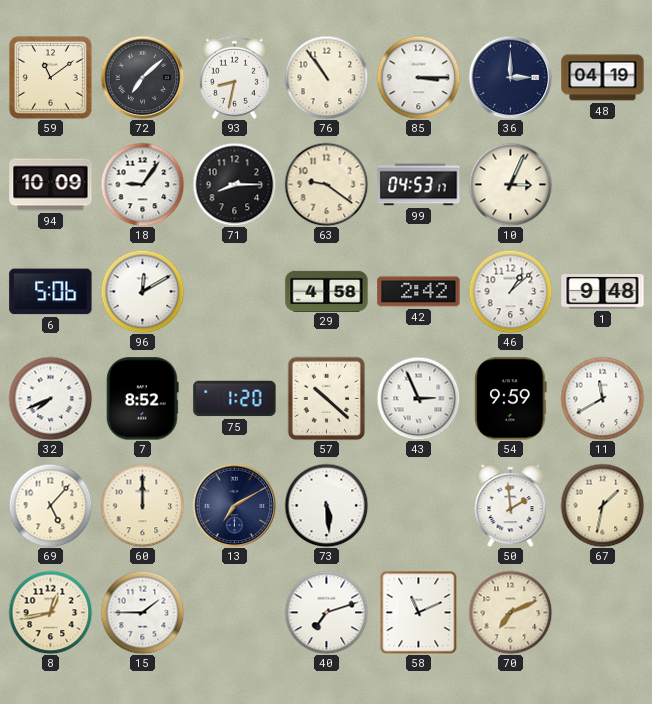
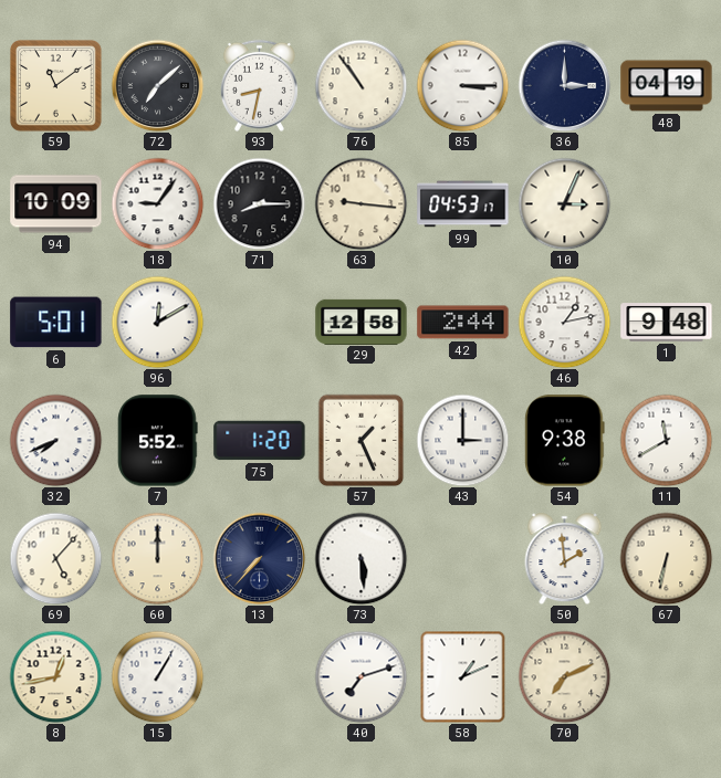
63: 9:21 -> 9:16
6: 5:06 -> 5:01
29: 4:58 -> 12:58
42: 2:42 -> 2:44
46: 1:08 -> 1:13
7: 8:52 -> 5:52
57: 10:22 -> 1:26
43: 2:56 -> 3:00
54: 9:59 -> 9:38
13: 7:10 -> 7:37
67: 1:32 -> 6:32
15: 1:45 -> 1:05
58: 11:11 -> 1:11
